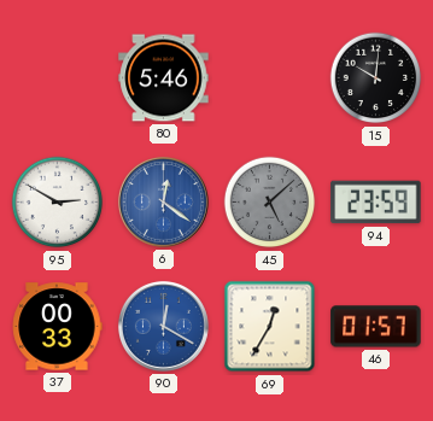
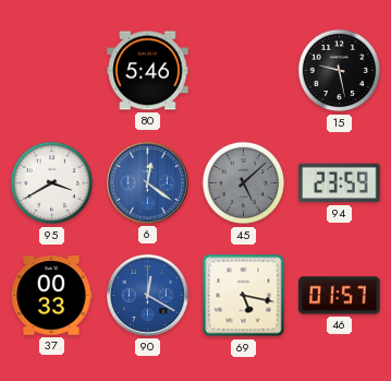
15: 10:01 -> 9:28
95: 2:50 -> 3:40
69: 12:35 -> 5:17
